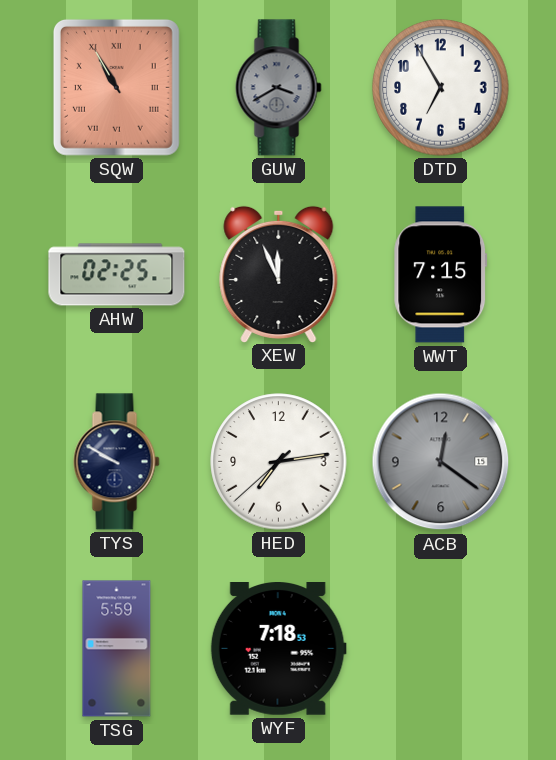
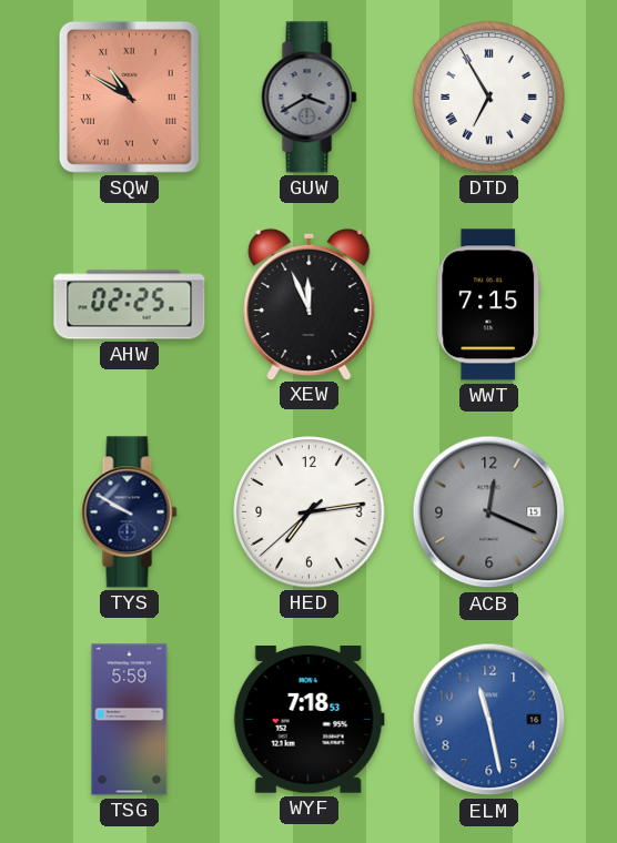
SQW: 10:55 -> 10:50
DTD numerals: Arabic -> Roman
ACB: 12:21 -> 12:19
ELM: none -> 11:28
